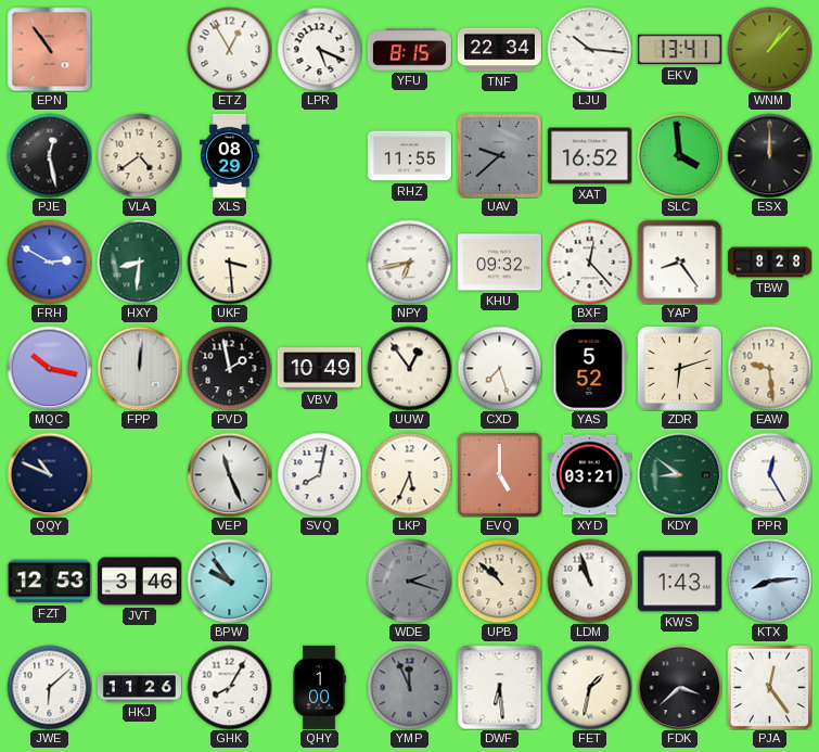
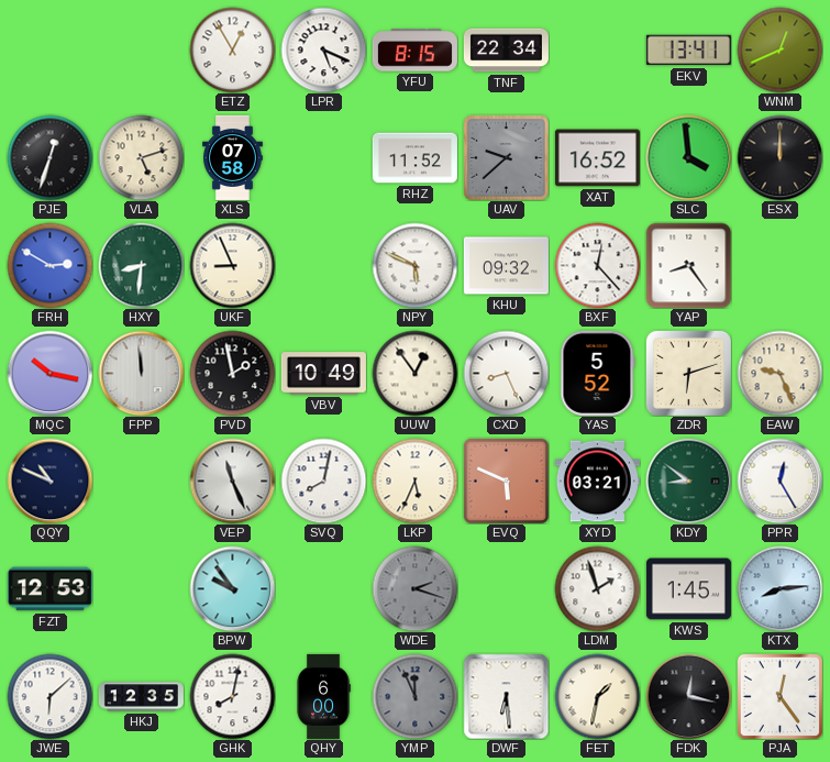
EPN: 10:54 -> none
LJU: 10:16 -> none
WNM: 1:07 -> 12:41
PJE: 12:28 -> 12:33
VLA: 4:39 -> 5:12
XLS: 08:29 -> 07:58
RHZ: 11:55 -> 11:52
UKF: 3:29 -> 8:56
NPY: 6:43 -> 5:49
TBW: 8:28 -> none
FPP: 12:01 -> 11:59
CXD: 7:27 -> 8:26
EAW: 9:29 -> 9:26
EVQ: 5:00 -> 5:49
JVT: 3:46 -> none
UPB: 10:52 -> none
LDM: 10:57 -> 1:57
KWS: 1:43 -> 1:45
HKJ: 11:26 -> 12:35
GHK: 8:05 -> 8:02
QHY: 1:00 -> 6:00
FDK: 3:38 -> 12:17
